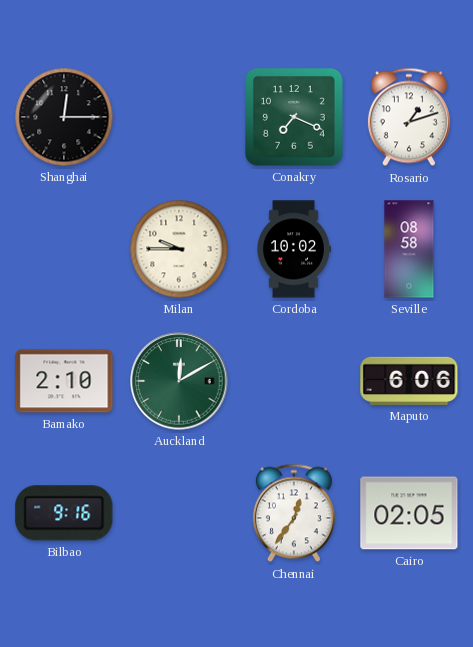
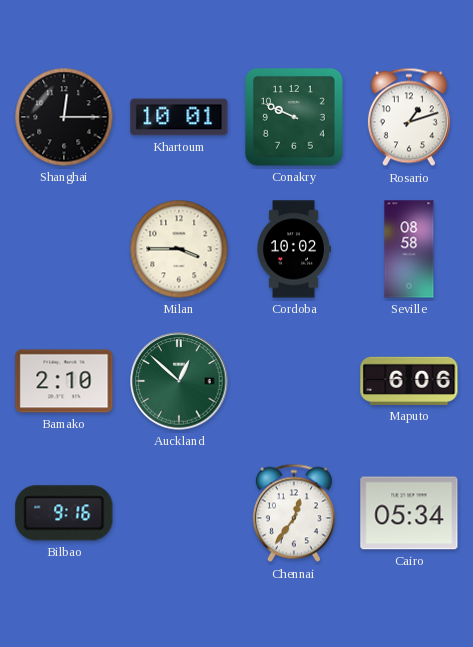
Khartoum: none -> 10:01
Conakry: 7:19 -> 9:49
Milan: 9:45 -> 3:45
Auckland: 12:10 -> 12:52
Cairo: 02:05 -> 05:34
